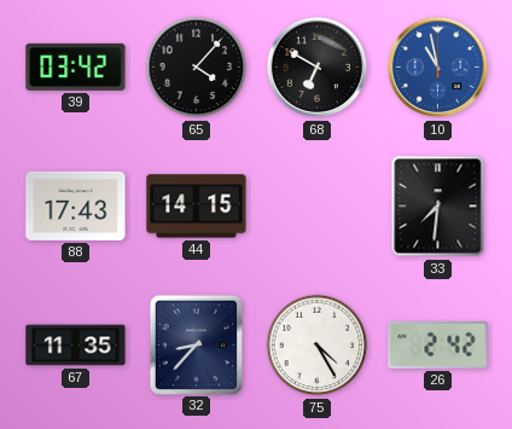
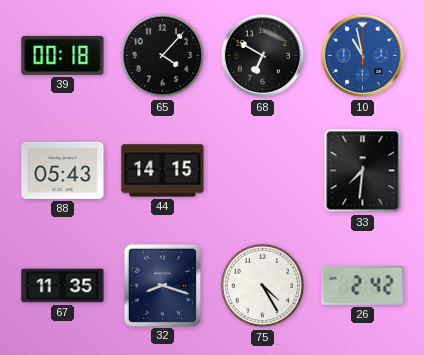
39: 03:42 -> 00:18
88: 17:43 -> 05:43
32: 8:37 -> 8:18
